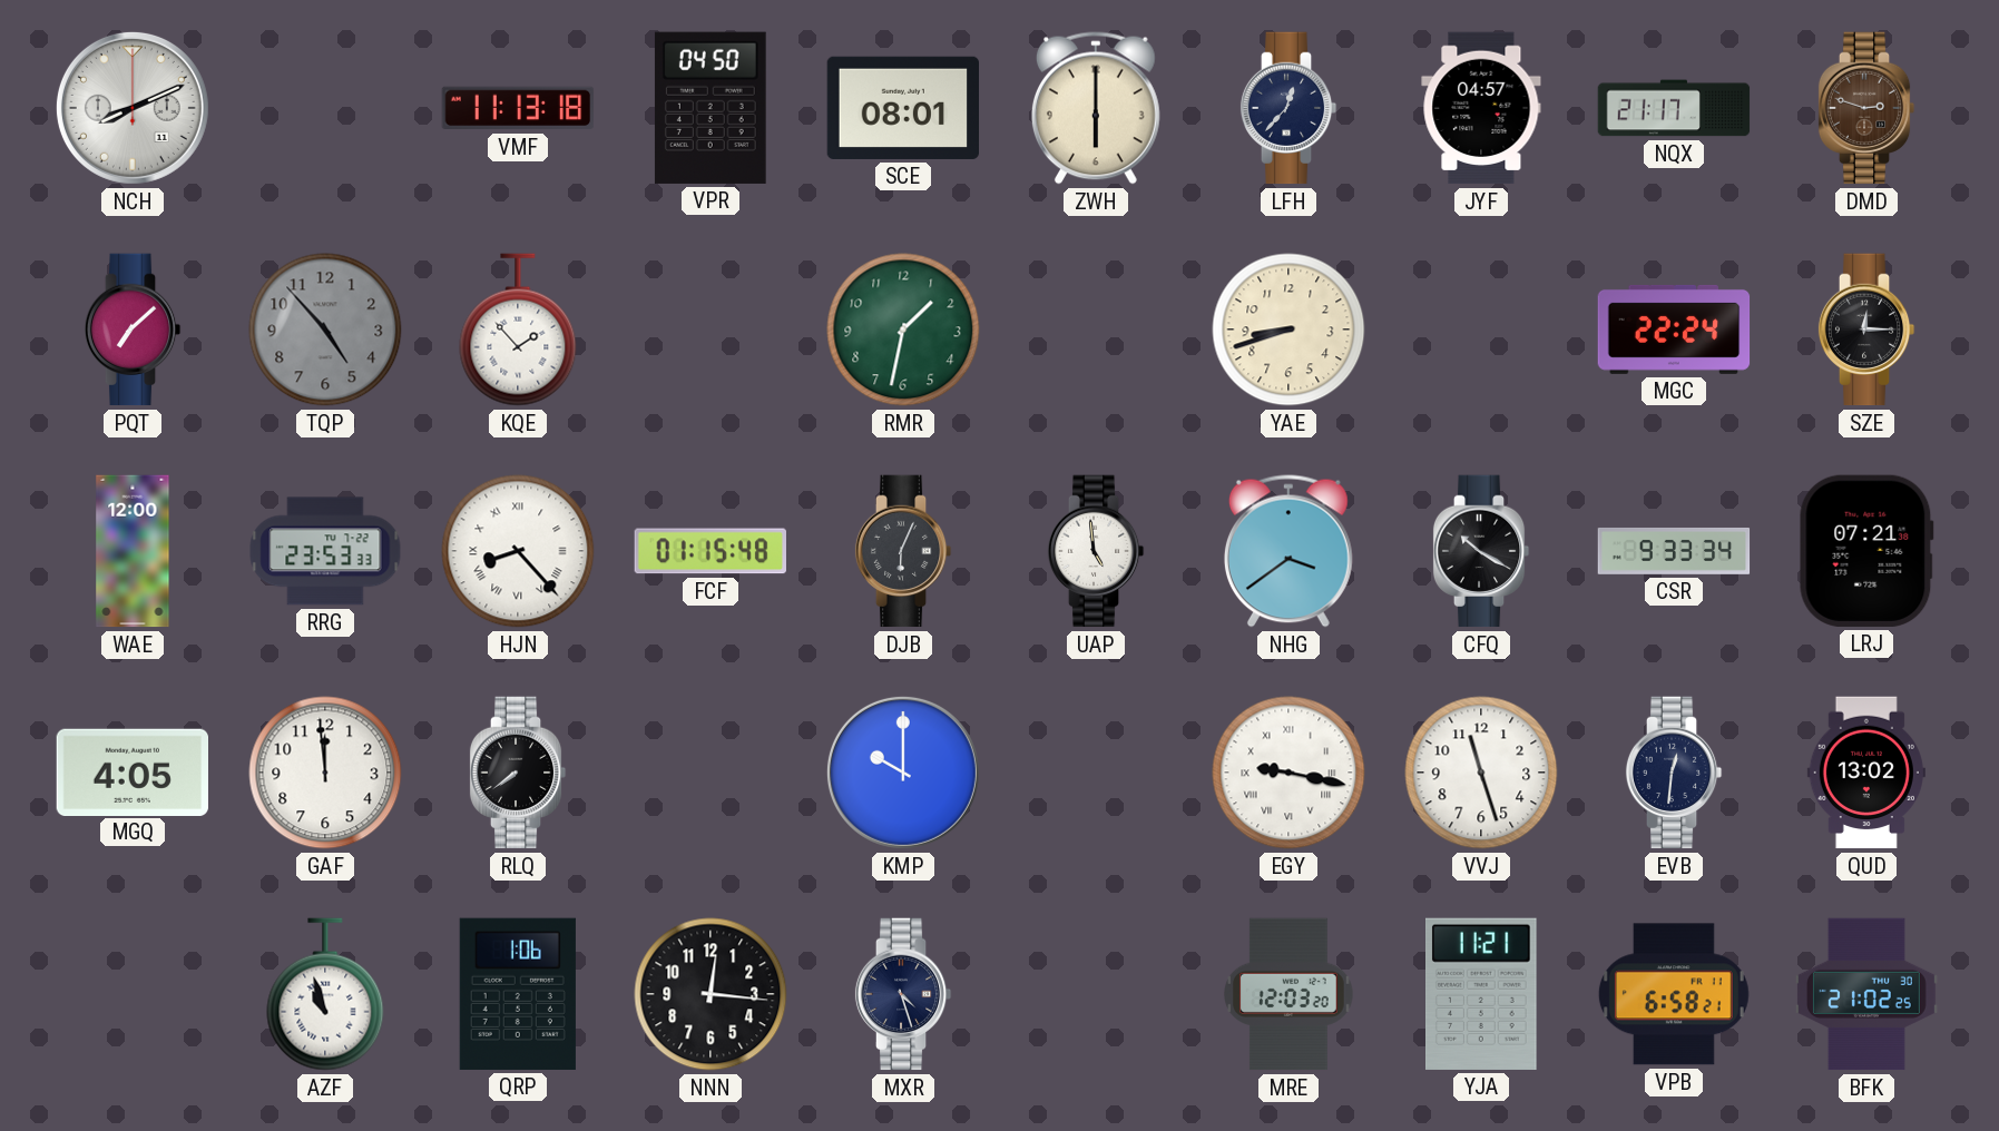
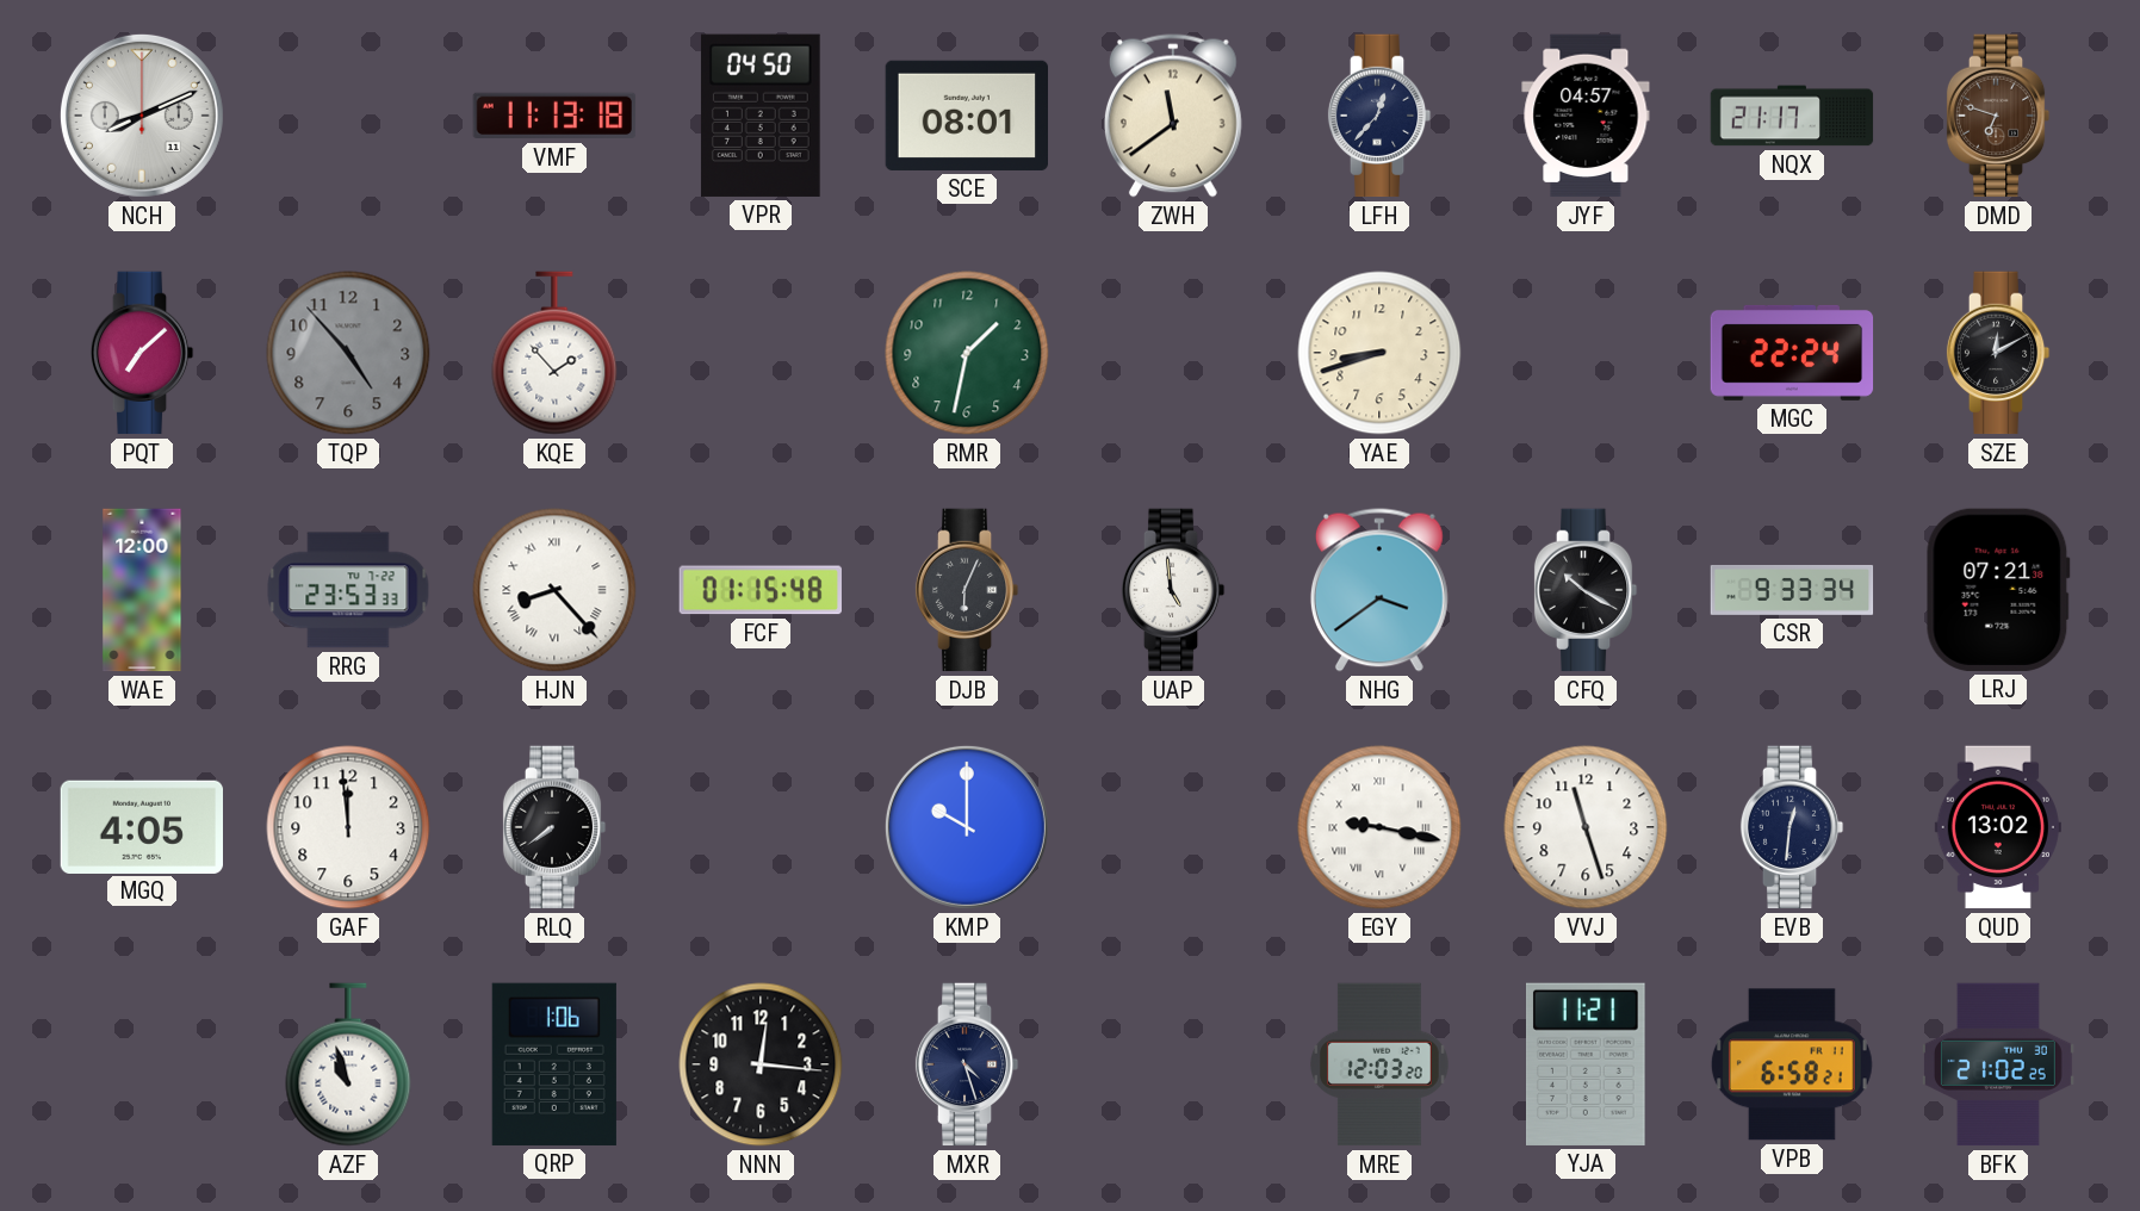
ZWH: 6:00 -> 11:39
DMD: 2:48 -> 6:48
SZE: 12:15 -> 12:10
